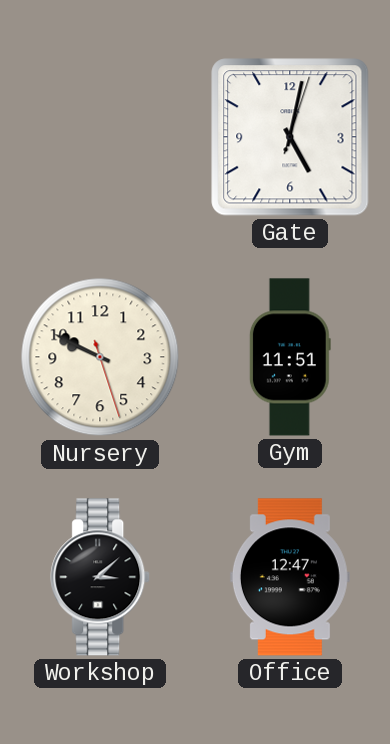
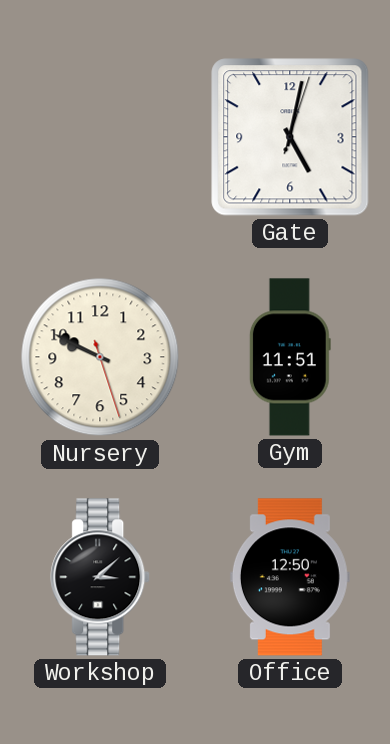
Office: 12:47 -> 12:50
